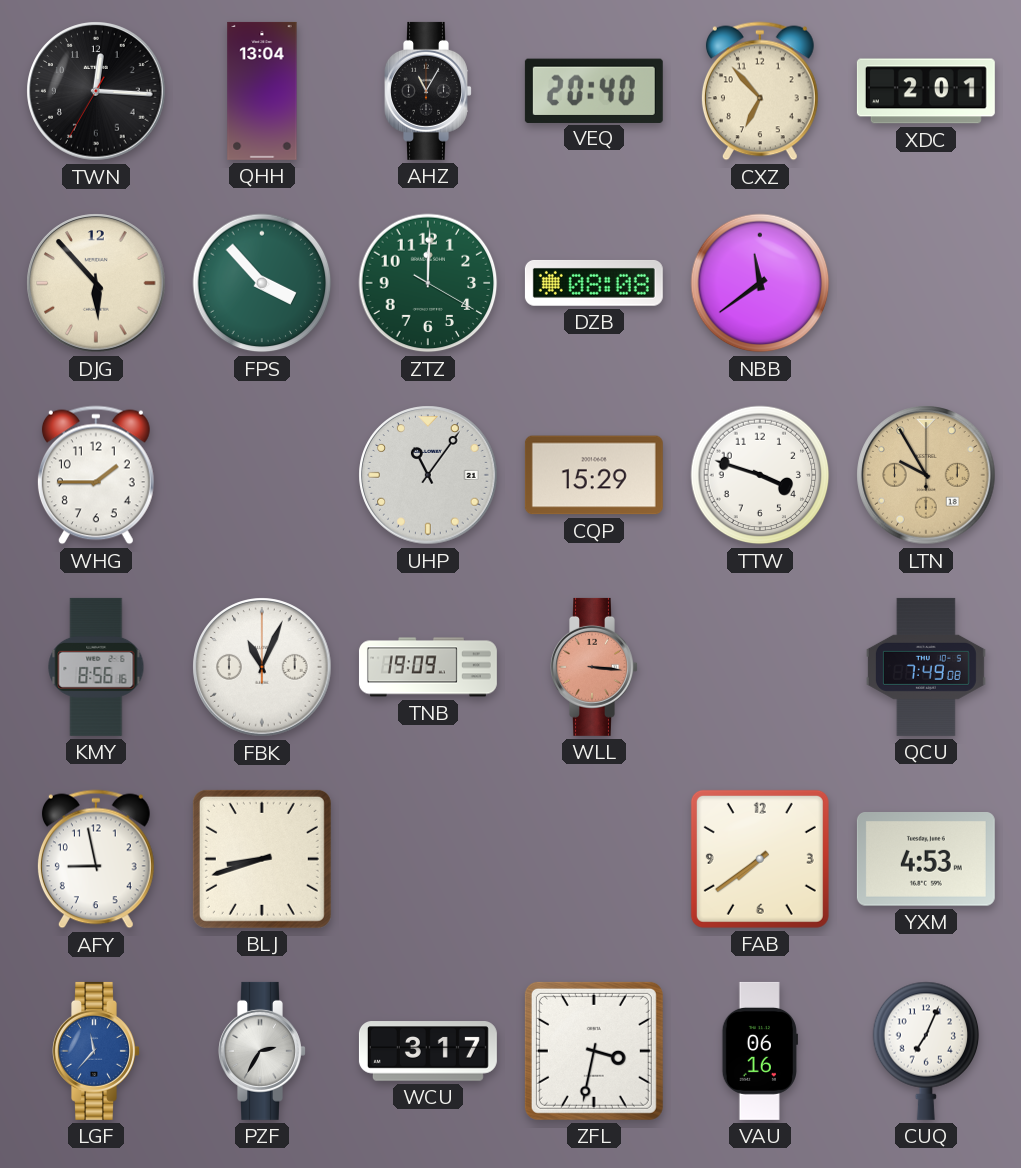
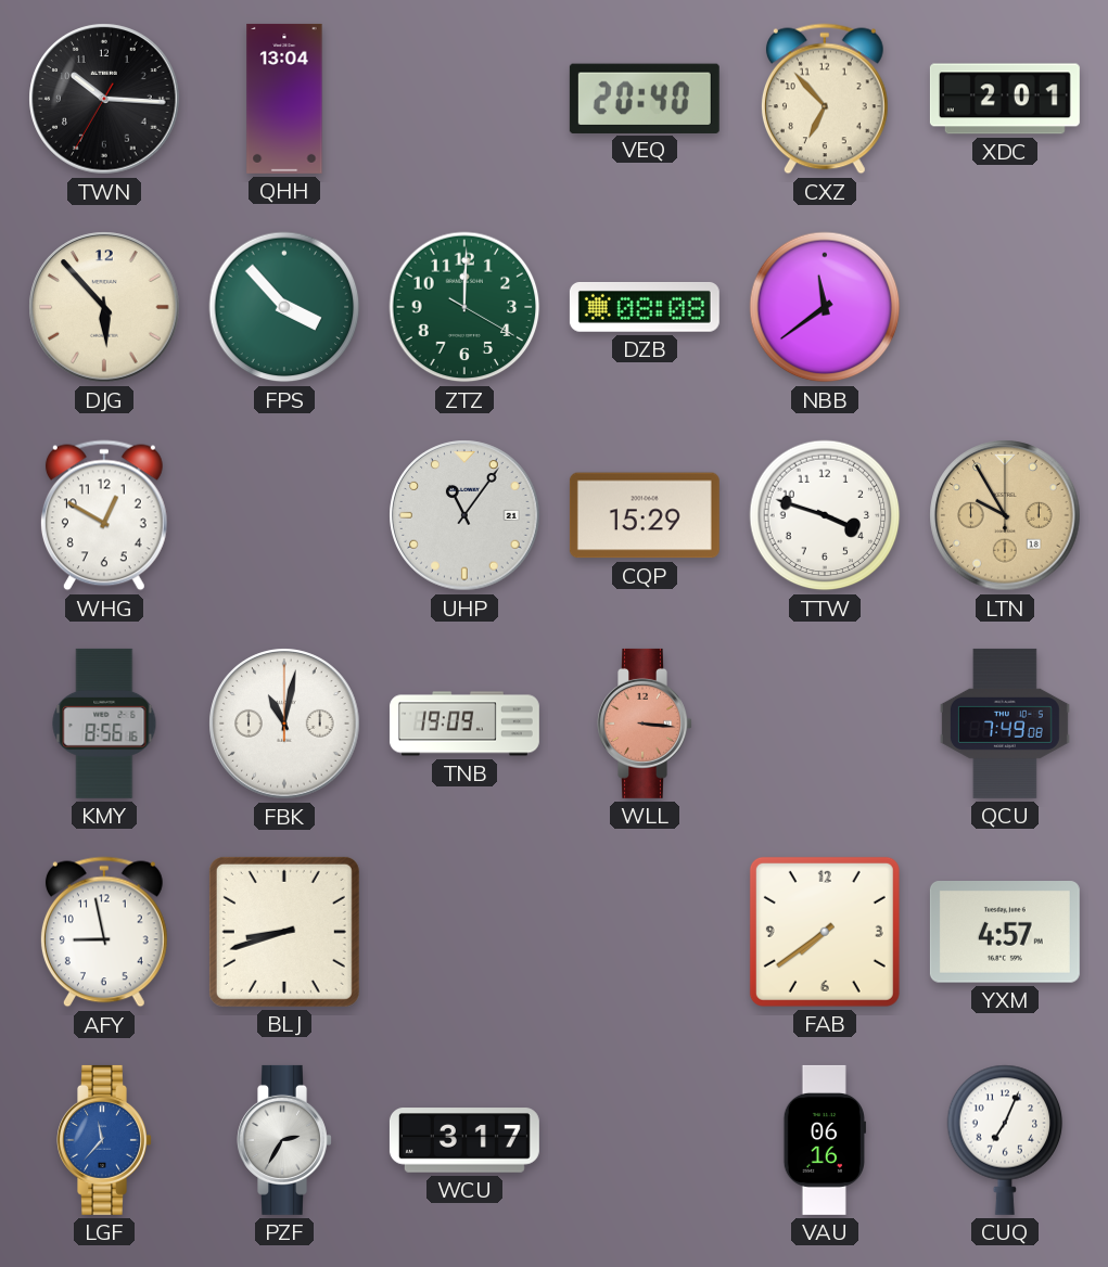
TWN: 12:15 -> 10:15
AHZ: 11:05 -> none
WHG: 1:45 -> 12:50
FBK: 11:04 -> 11:02
YXM: 4:53 -> 4:57
ZFL: 3:32 -> none
